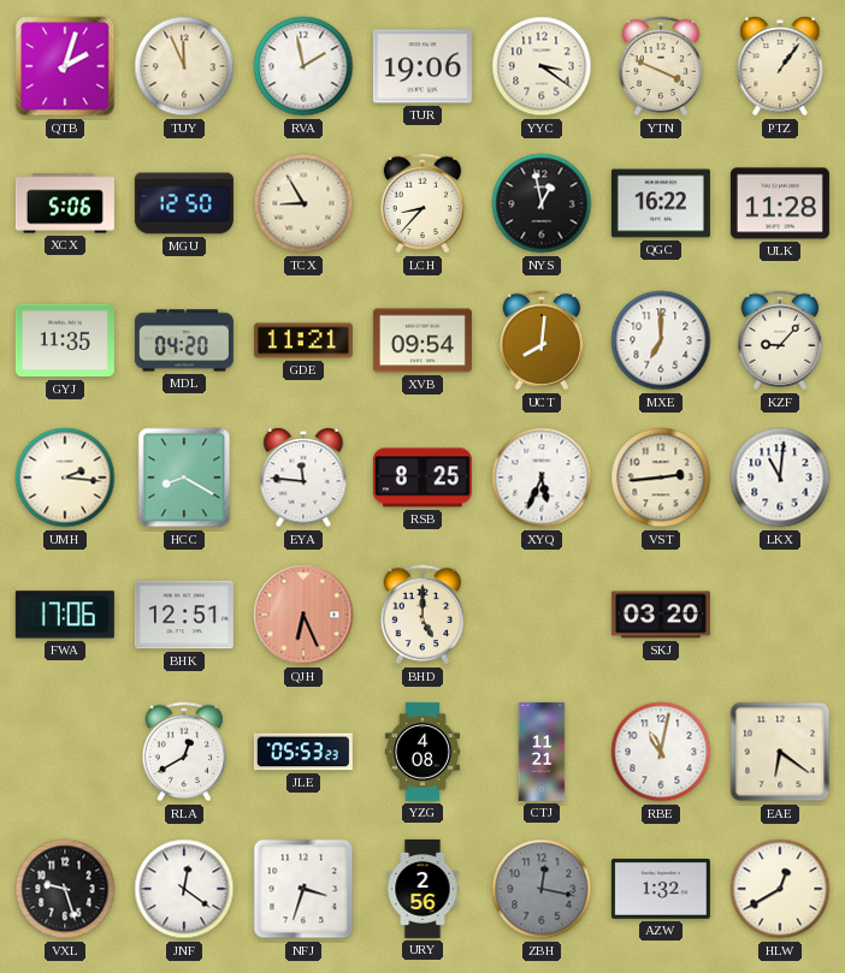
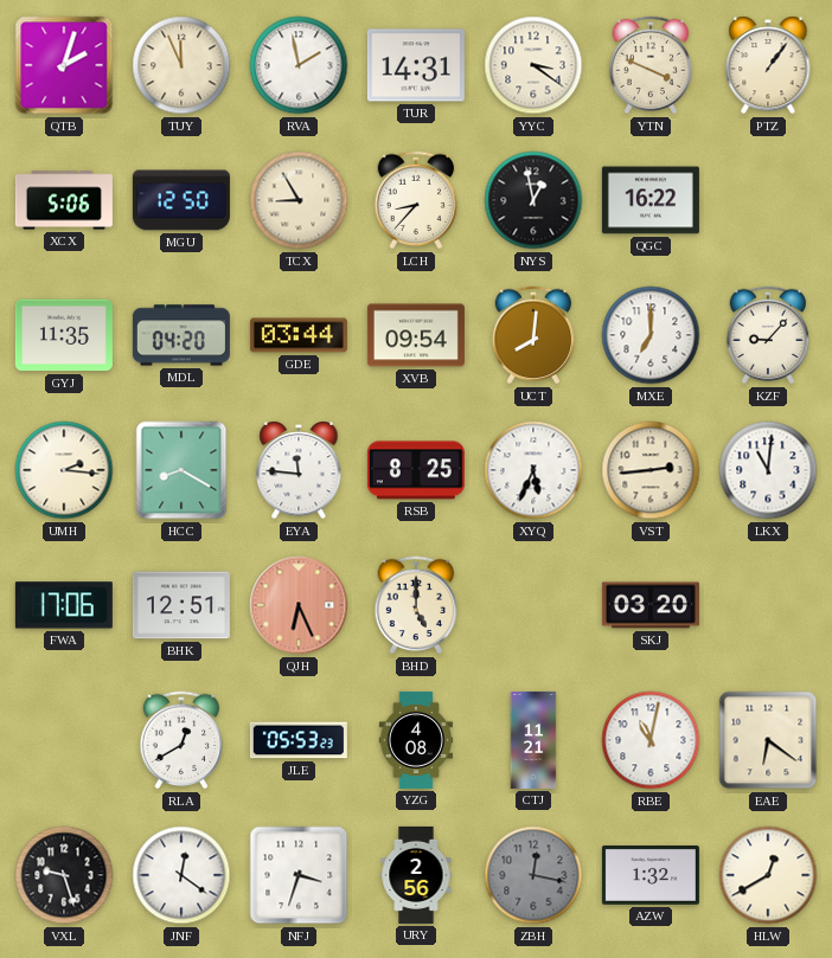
TUR: 19:06 -> 14:31
ULK: 11:28 -> none
GDE: 11:21 -> 03:44
